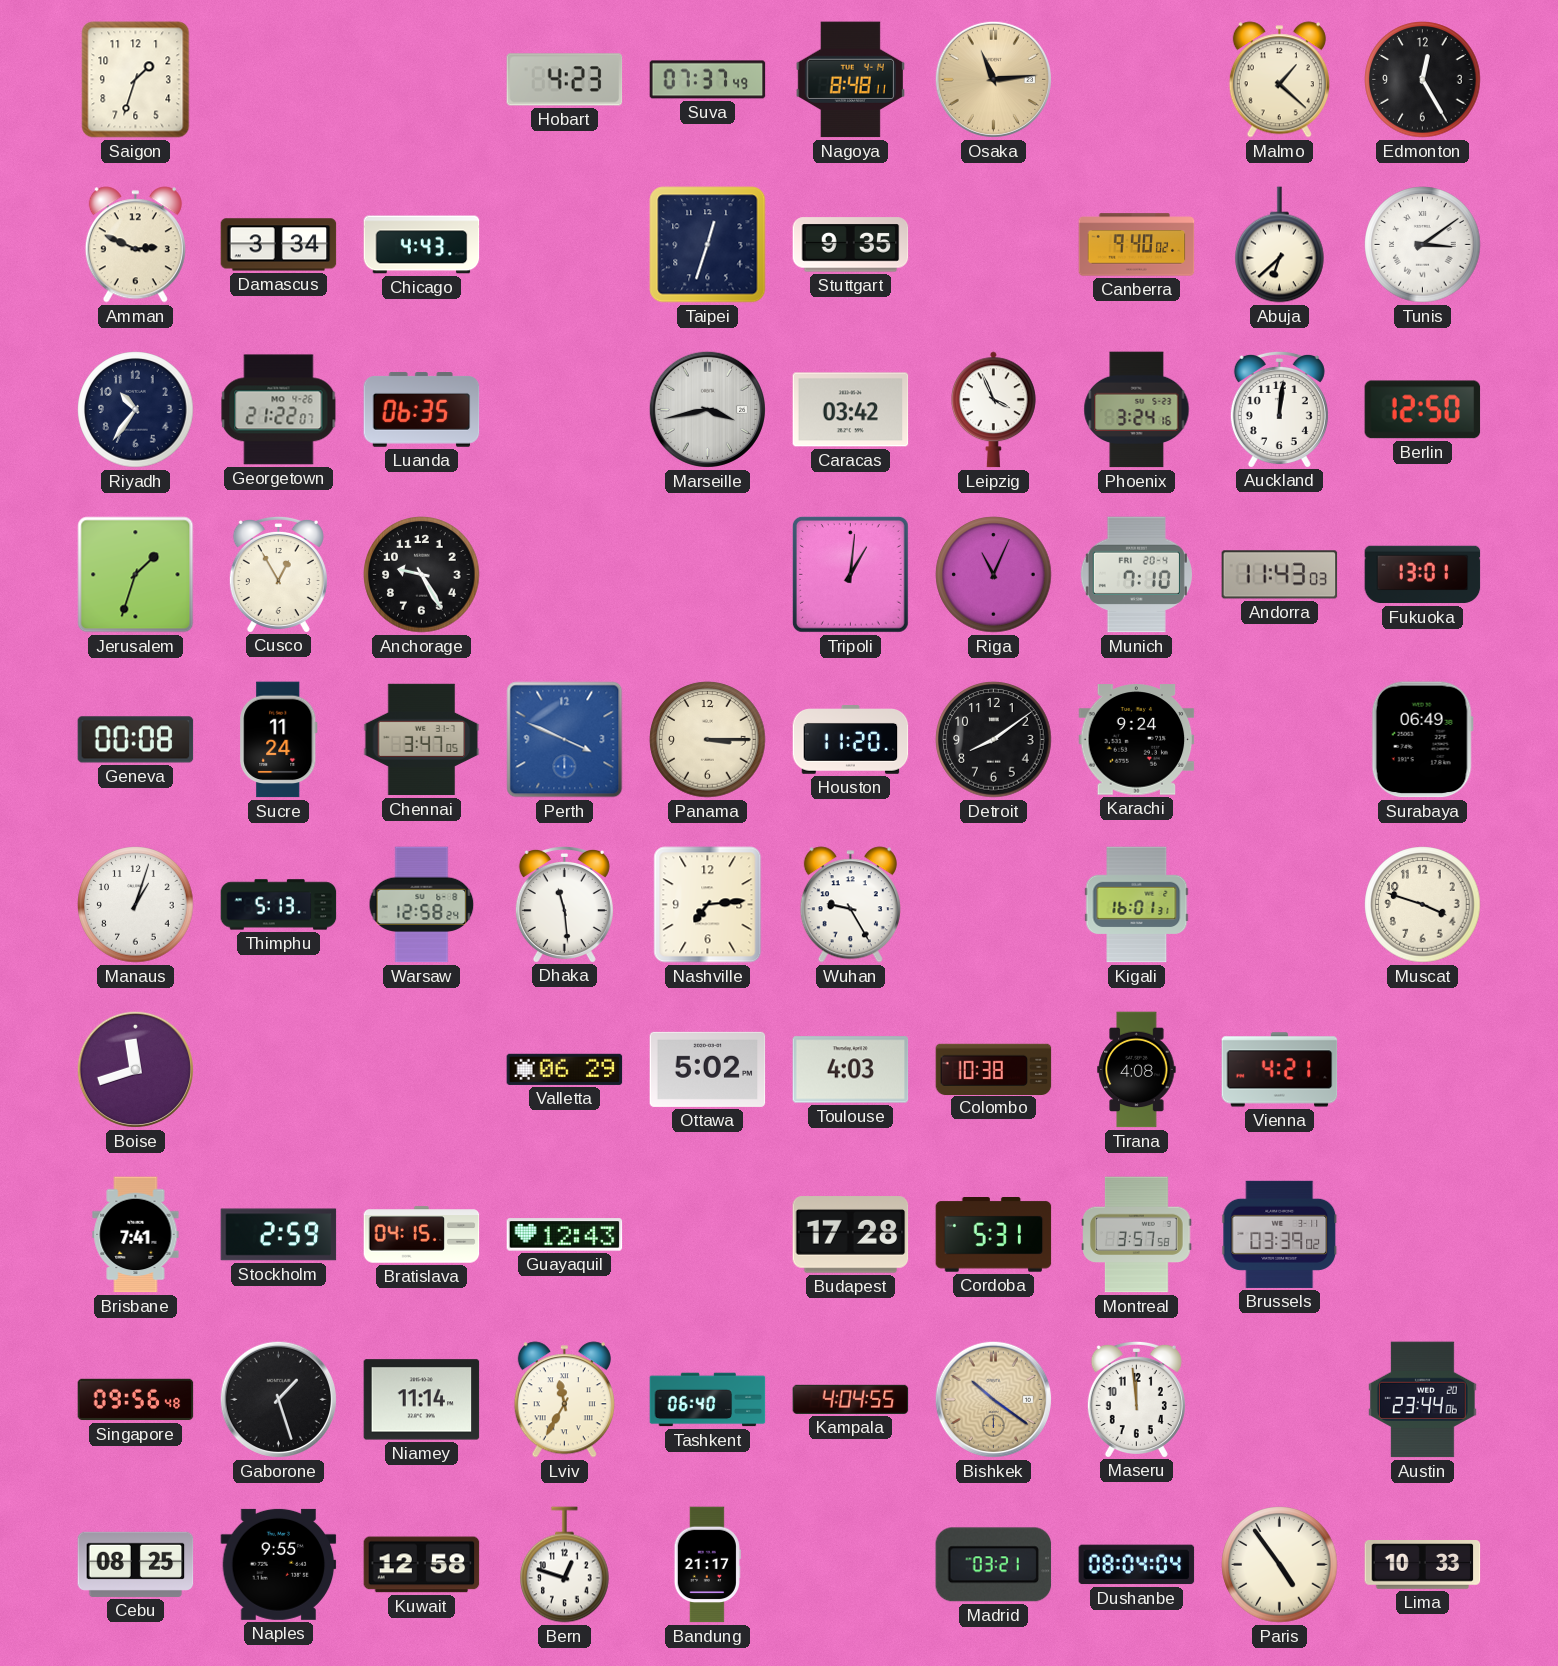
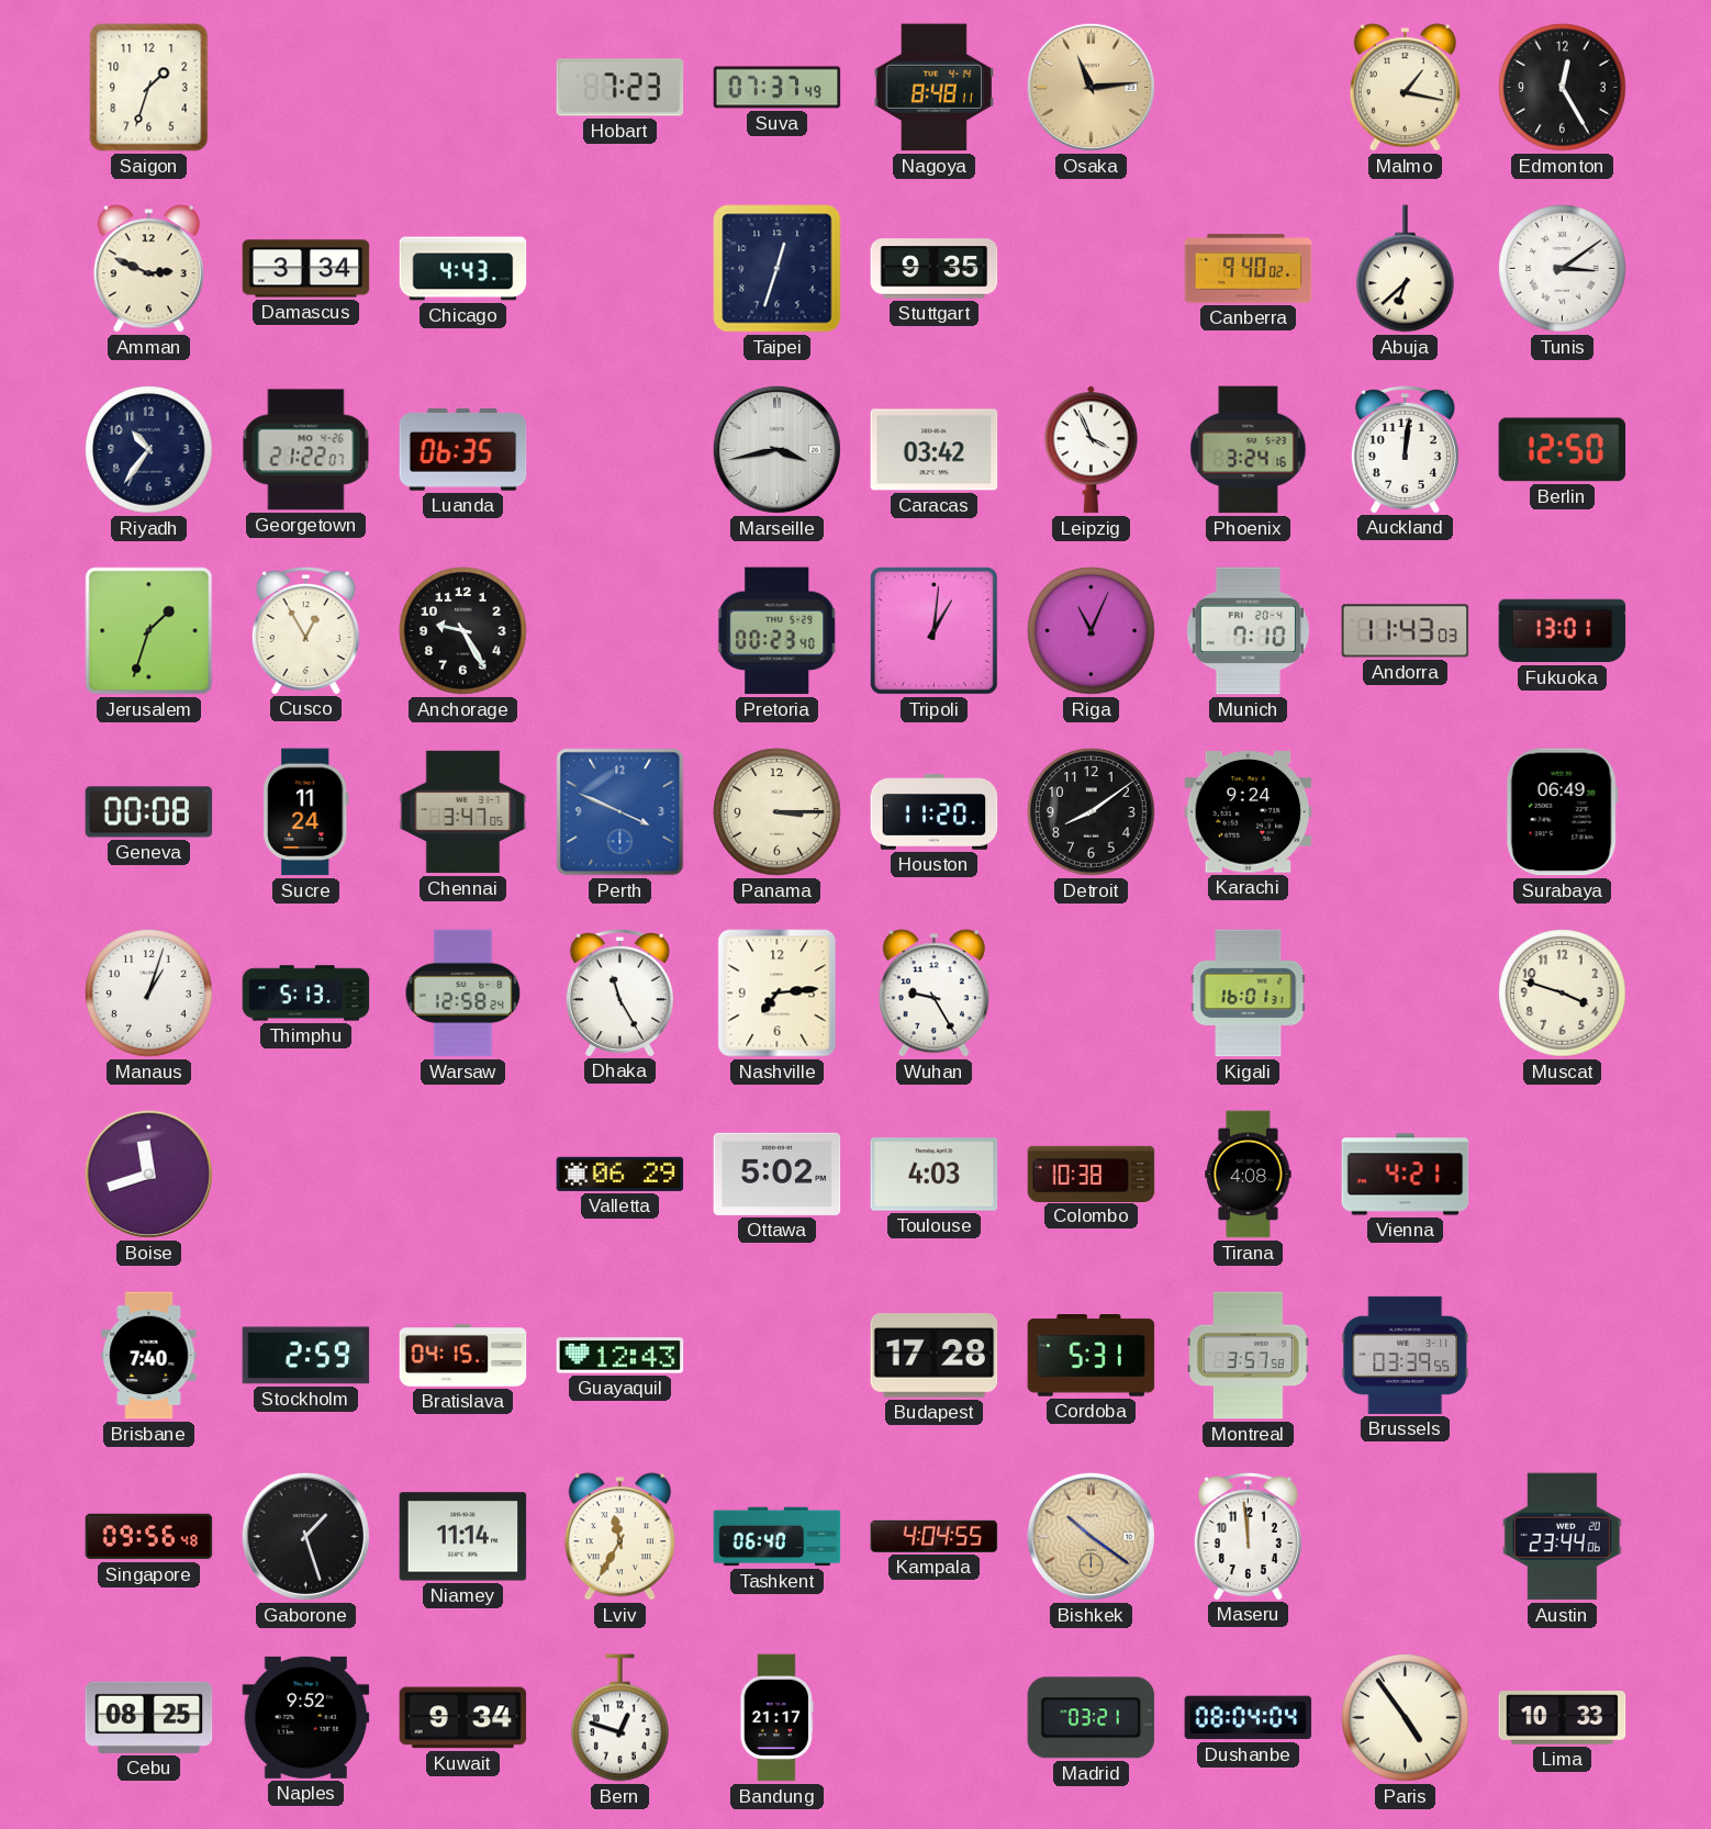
Hobart: 4:23 -> 7:23
Malmo: 1:22 -> 1:17
Pretoria: none -> 00:23
Dhaka: 11:29 -> 11:25
Brisbane: 7:41 -> 7:40
Brussels: 03:39:02 -> 03:39:55
Naples: 9:55 -> 9:52
Kuwait: 12:58 -> 9:34
